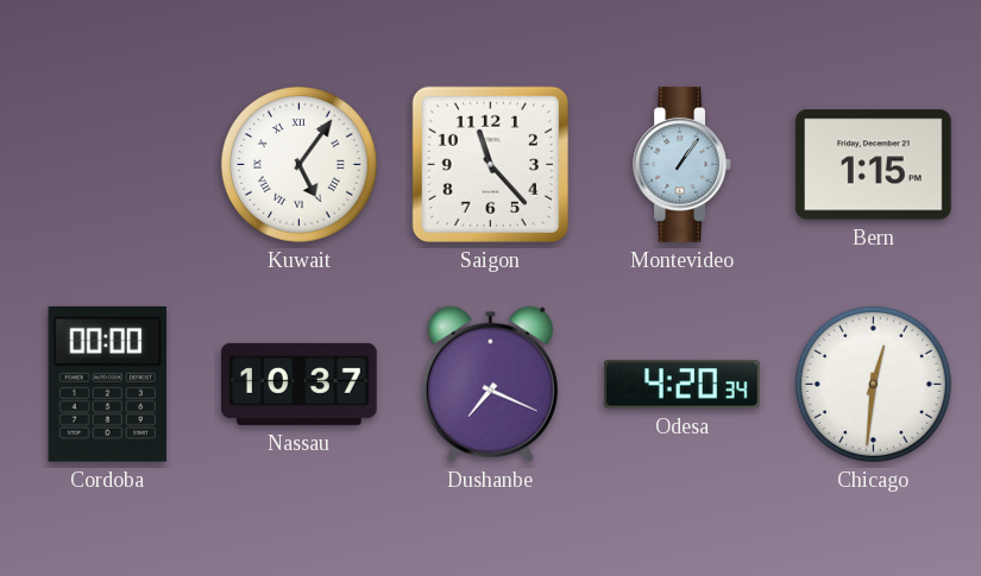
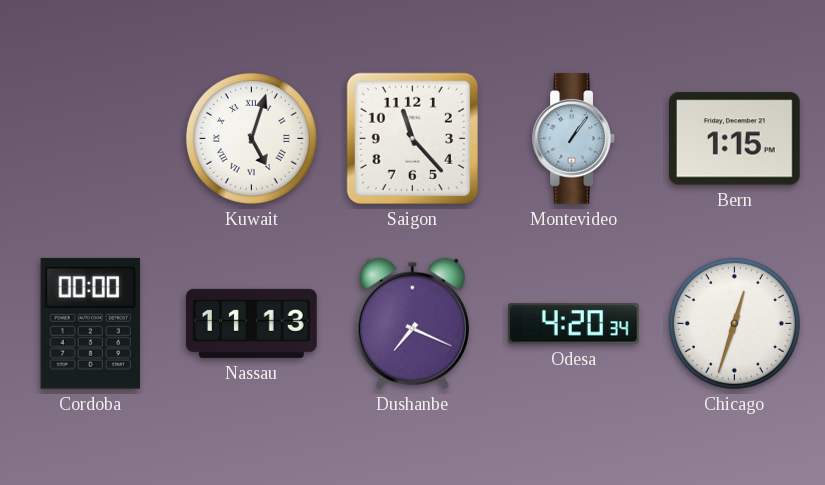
Kuwait: 5:06 -> 5:03
Nassau: 10:37 -> 11:13
Chicago: 12:31 -> 12:33
